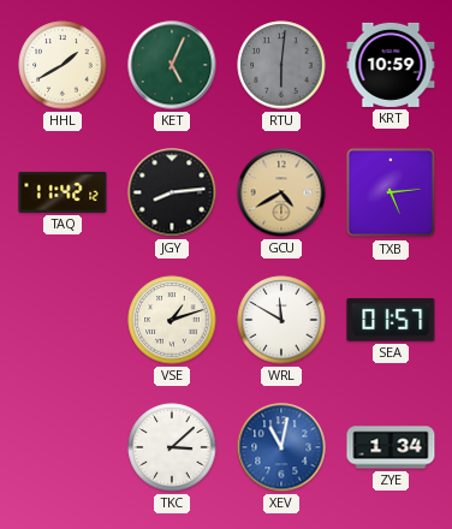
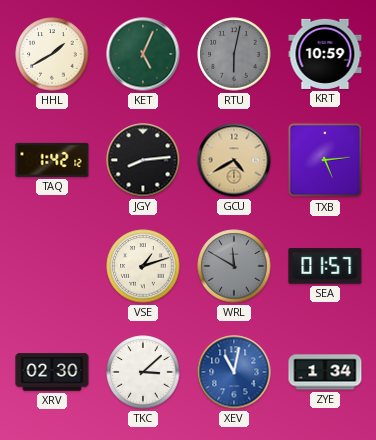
RTU: 6:01 -> 6:02
TAQ: 11:42 -> 1:42
WRL dial: white -> grey
XRV: none -> 02:30
